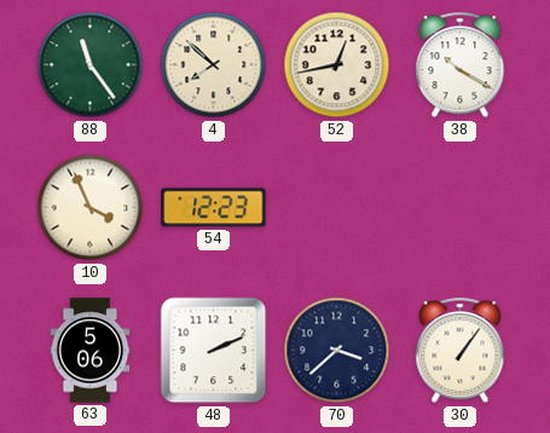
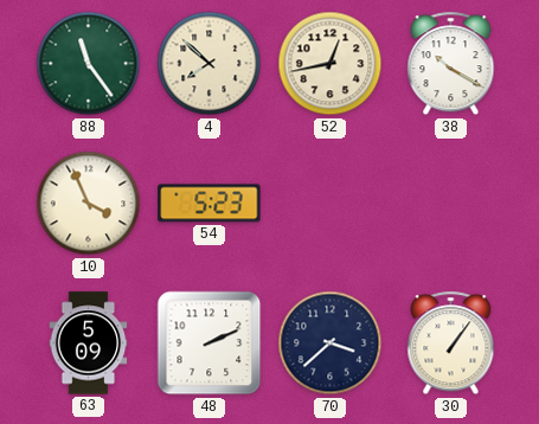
54: 12:23 -> 5:23
63: 5:06 -> 5:09
